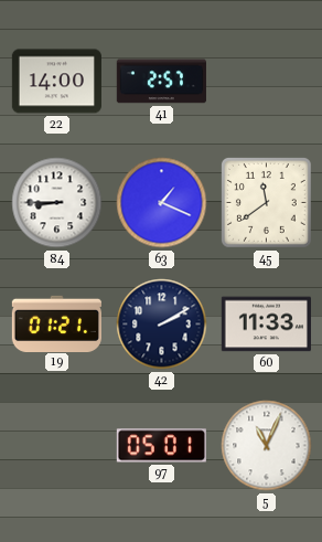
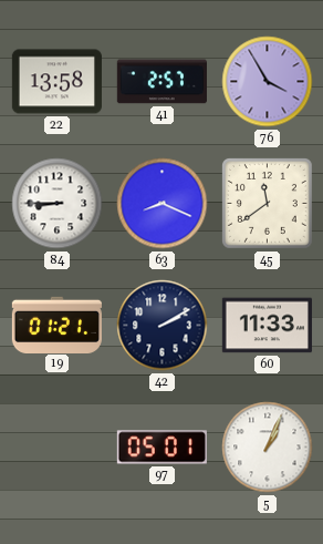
22: 14:00 -> 13:58
76: none -> 3:55
63: 1:19 -> 8:19
5: 11:04 -> 1:04
